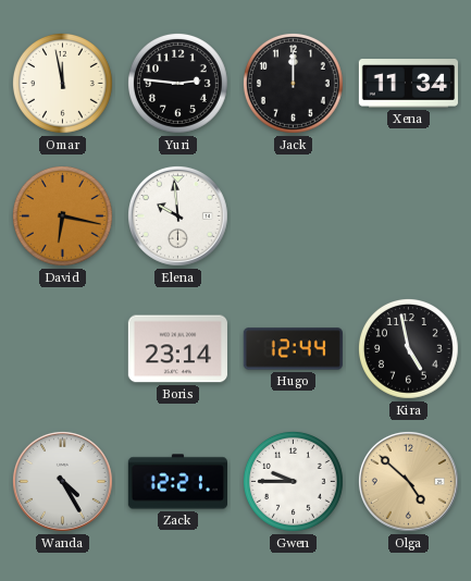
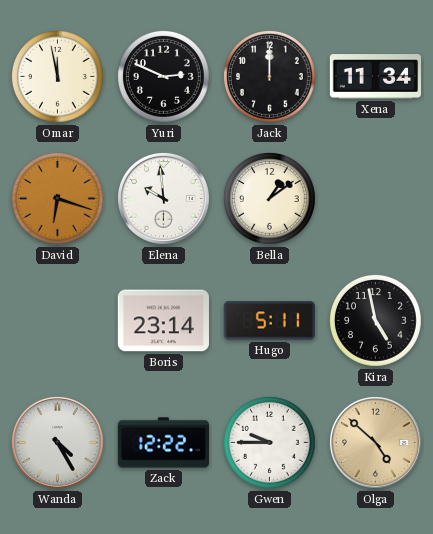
Yuri: 2:46 -> 2:49
David: 6:17 -> 6:18
Bella: none -> 1:09
Hugo: 12:44 -> 5:11
Zack: 12:21 -> 12:22
